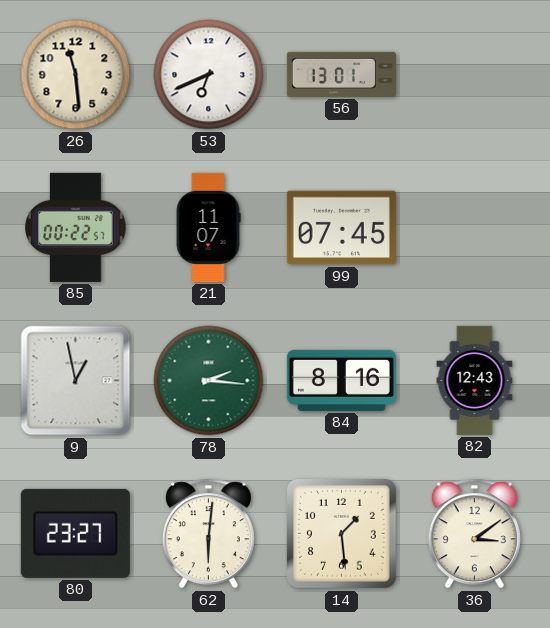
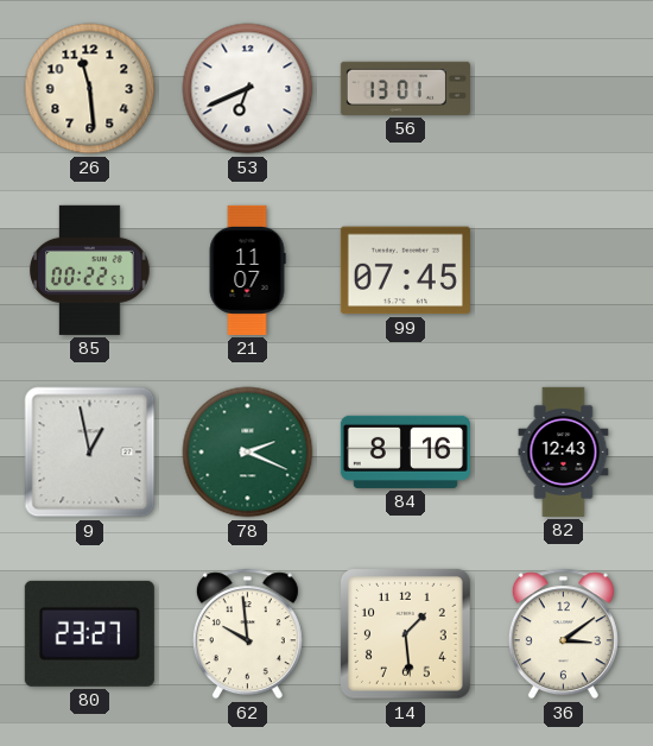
78: 2:16 -> 2:19
62: 6:01 -> 9:59
